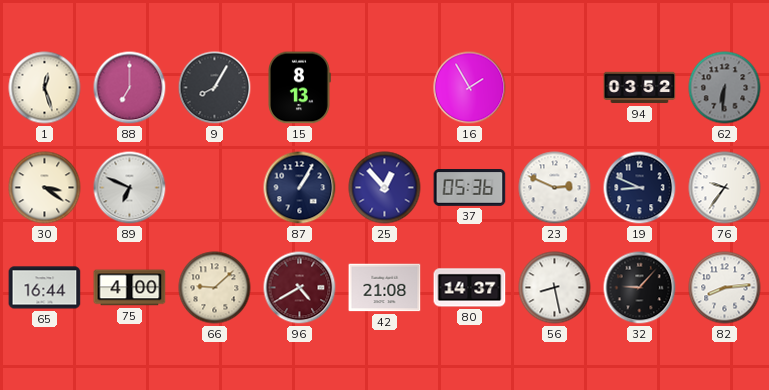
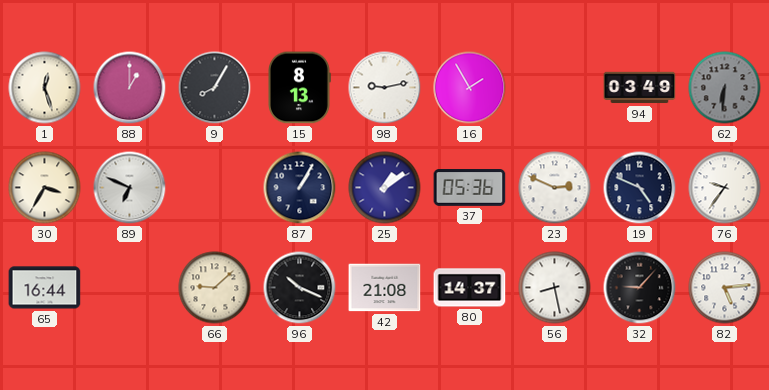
88: 7:00 -> 1:00
98: none -> 9:13
94: 03:52 -> 03:49
30: 3:21 -> 3:35
25: 12:53 -> 1:09
19: 8:49 -> 4:49
75: 4:00 -> none
96: 4:40 -> 10:19
96 dial: burgundy -> black
82: 8:14 -> 5:14
